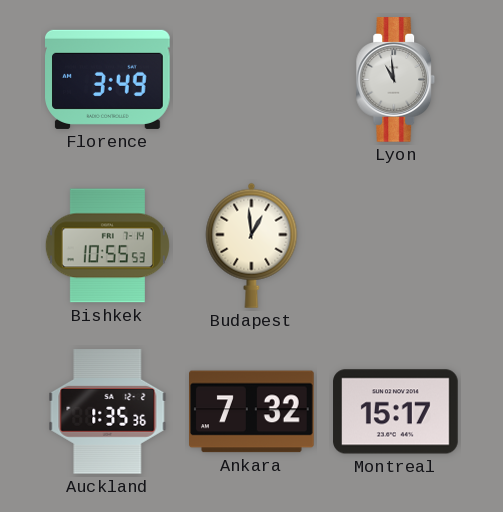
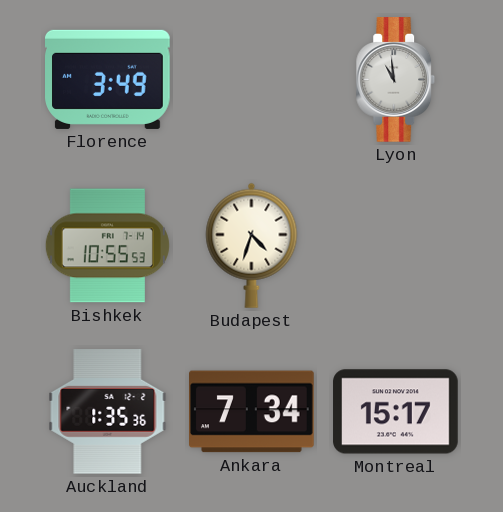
Budapest: 12:59 -> 4:33
Ankara: 7:32 -> 7:34
